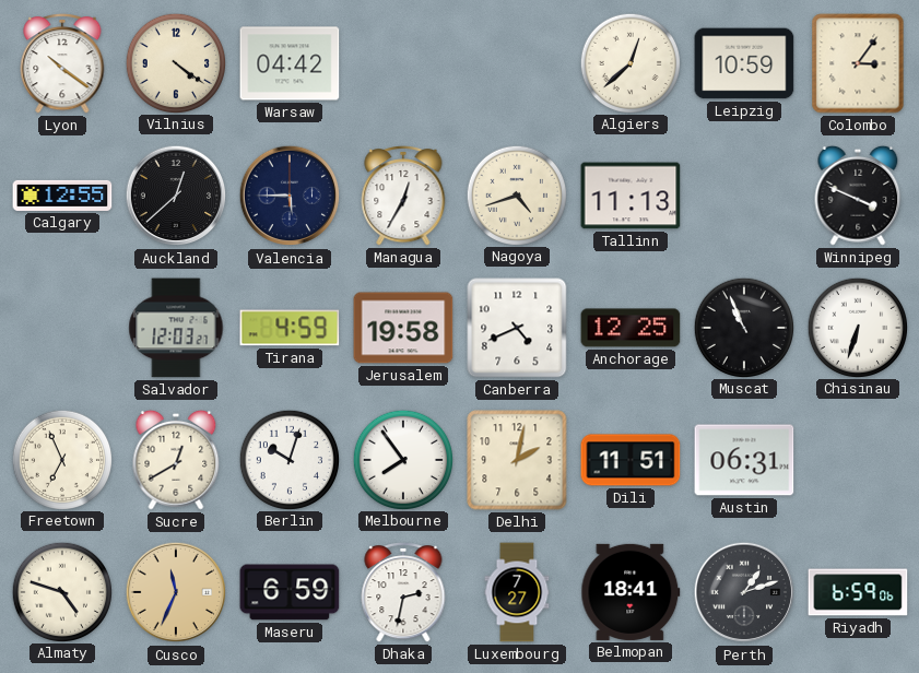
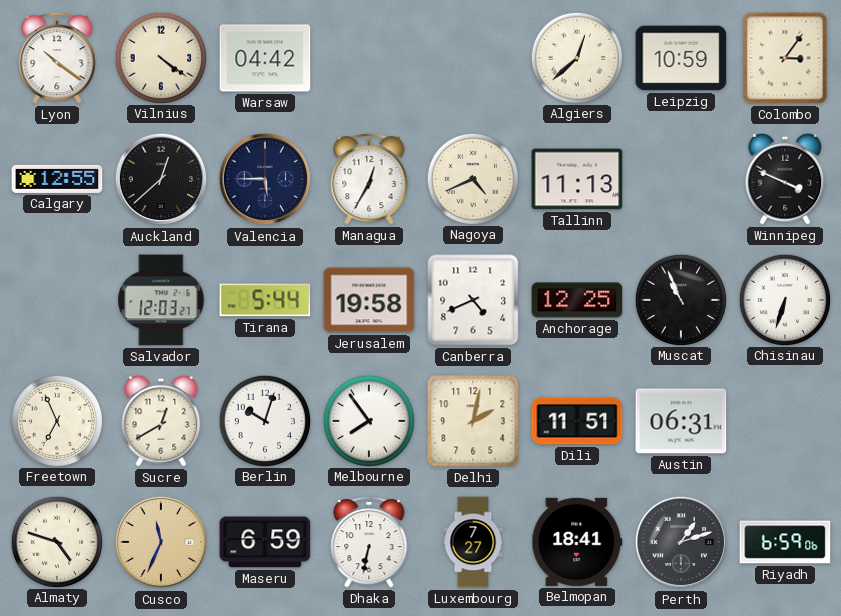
Nagoya: 4:42 -> 4:41
Tirana: 4:59 -> 5:44
Dhaka: 2:32 -> 6:32
